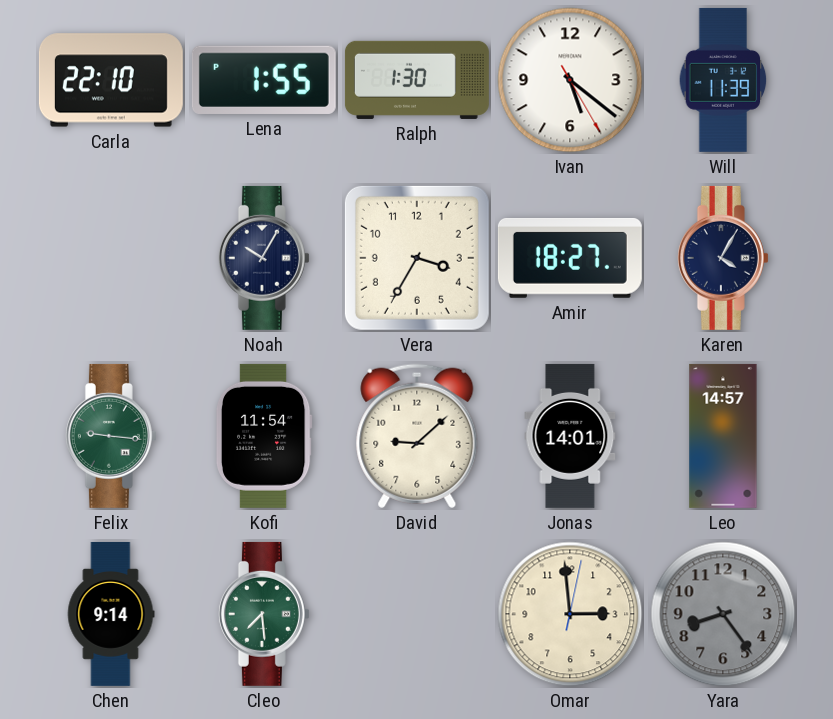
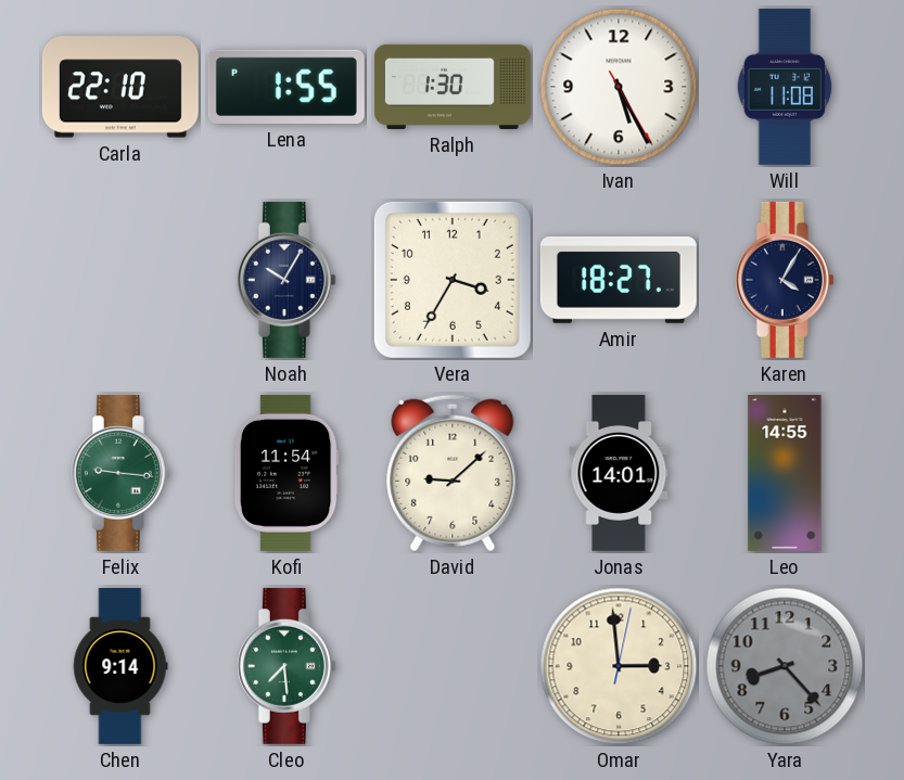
Ivan: 5:21 -> 5:25
Will: 11:39 -> 11:08
Leo: 14:57 -> 14:55
Yara: 8:24 -> 8:23
